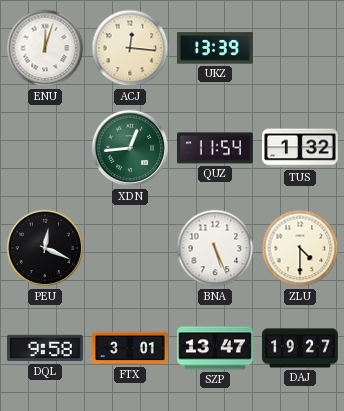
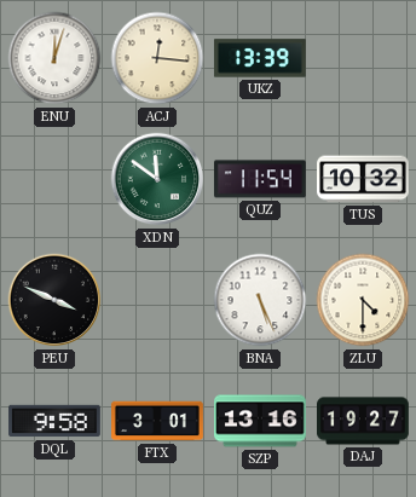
XDN: 12:44 -> 11:51
TUS: 1:32 -> 10:32
PEU: 12:19 -> 3:49
SZP: 13:47 -> 13:16
